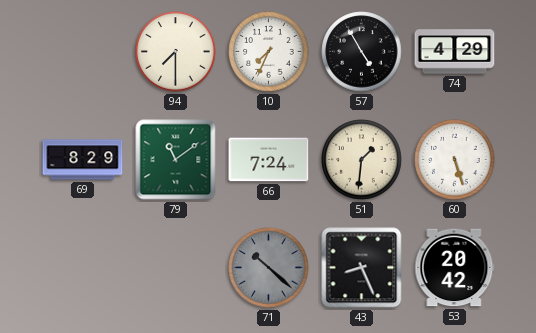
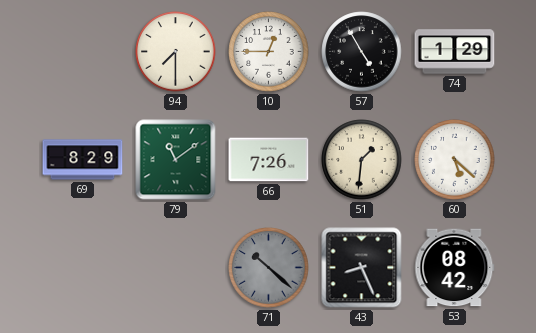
10: 7:34 -> 12:45
74: 4:29 -> 1:29
66: 7:24 -> 7:26
60: 5:27 -> 5:22
53: 20:42 -> 08:42
